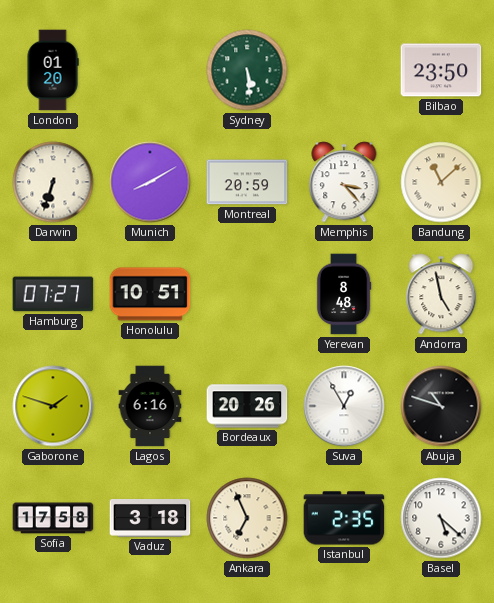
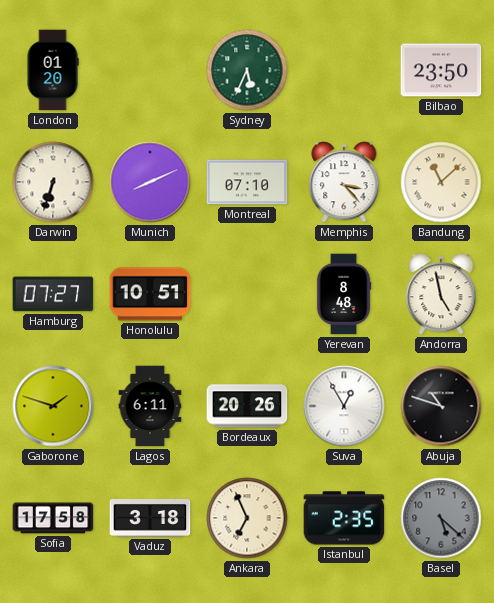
Sydney: 5:29 -> 5:34
Munich: 8:10 -> 8:11
Montreal: 20:59 -> 07:10
Lagos: 6:16 -> 6:11
Basel dial: white -> grey
